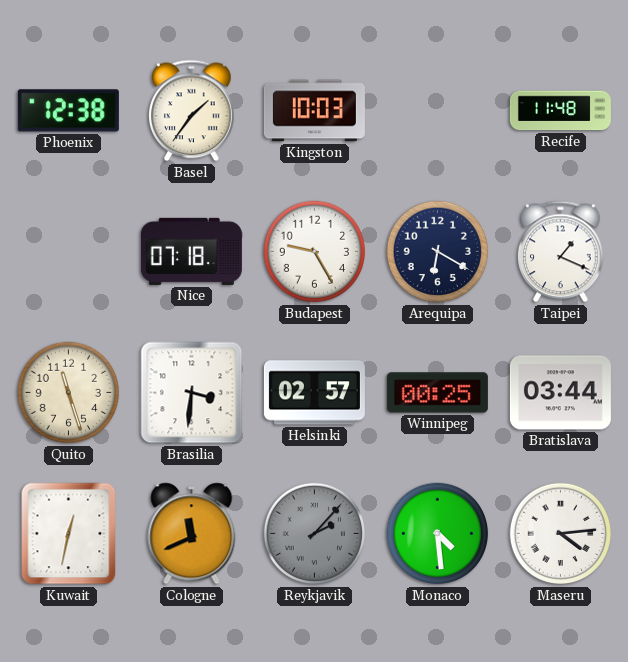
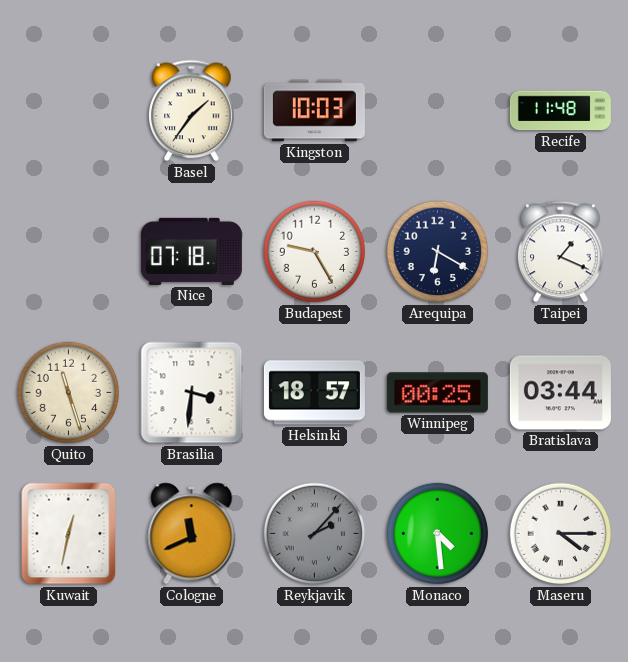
Phoenix: 12:38 -> none
Helsinki: 02:57 -> 18:57
Maseru: 4:14 -> 4:15
